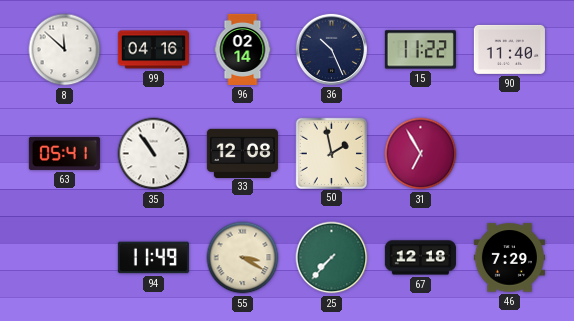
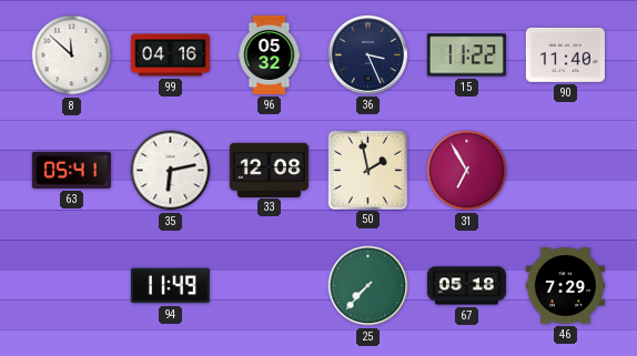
96: 02:14 -> 05:32
36: 10:26 -> 3:26
35: 10:54 -> 6:13
55: 3:20 -> none
67: 12:18 -> 05:18
